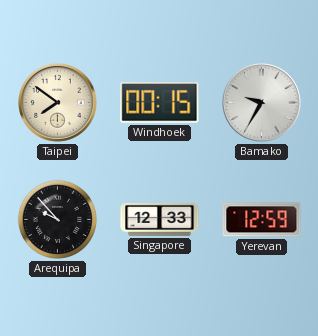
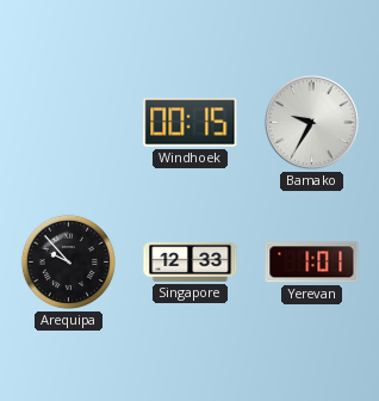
Taipei: 7:51 -> none
Yerevan: 12:59 -> 1:01
